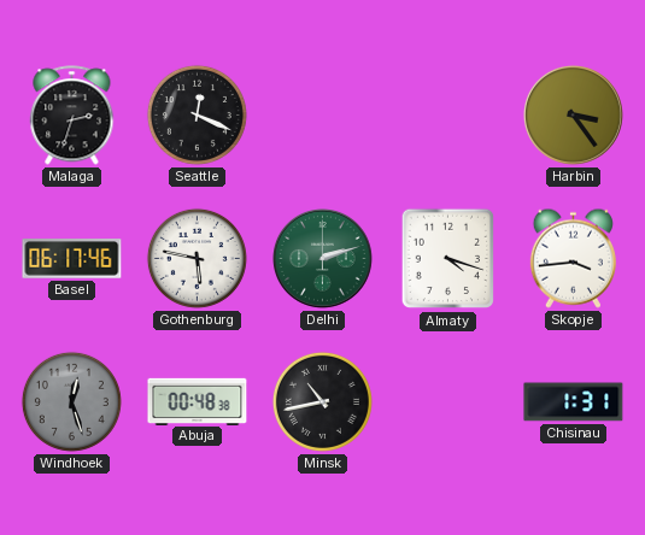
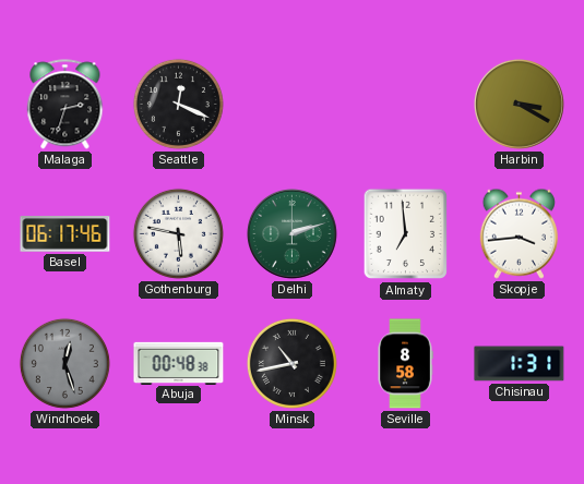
Harbin: 3:24 -> 3:20
Almaty: 4:18 -> 6:59
Seville: none -> 8:58
